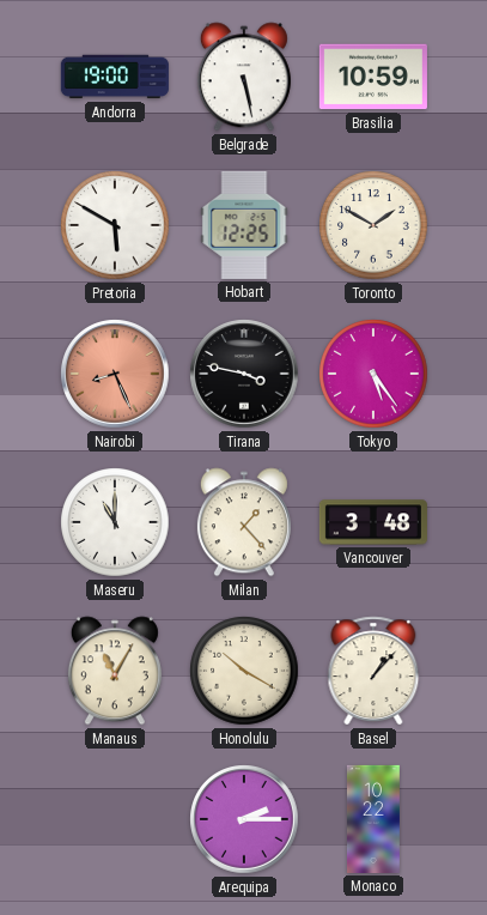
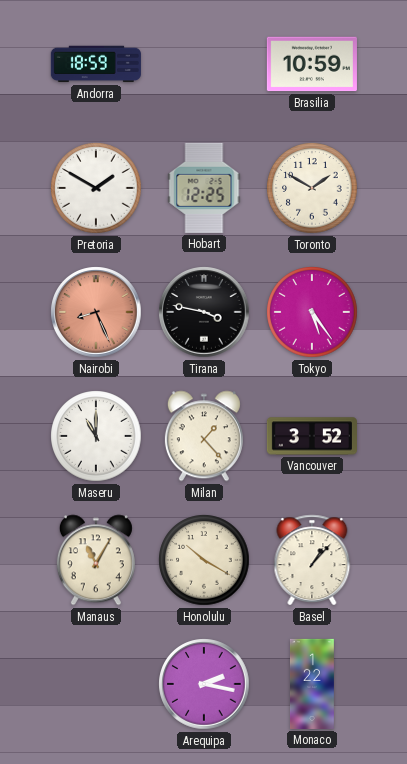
Andorra: 19:00 -> 18:59
Belgrade: 5:28 -> none
Pretoria: 5:50 -> 1:50
Vancouver: 3:48 -> 3:52
Arequipa: 2:15 -> 2:17
Monaco: 10:22 -> 1:22
